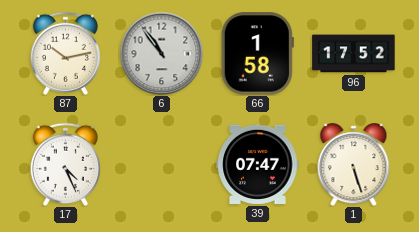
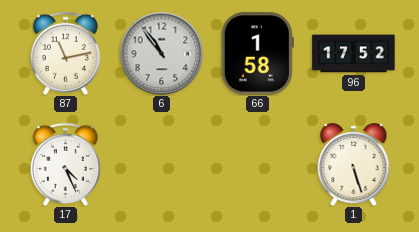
87: 10:13 -> 11:13
39: 07:47 -> none
